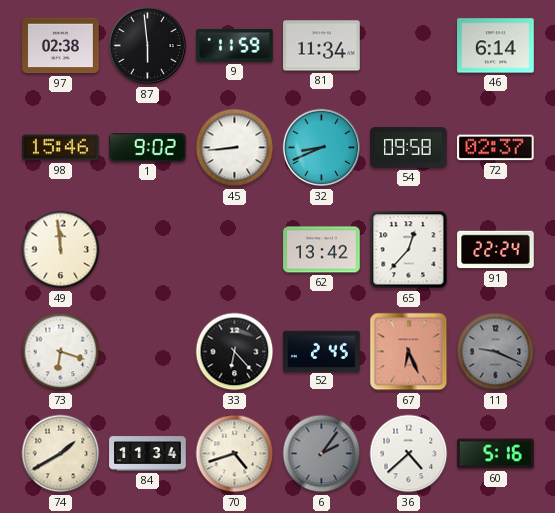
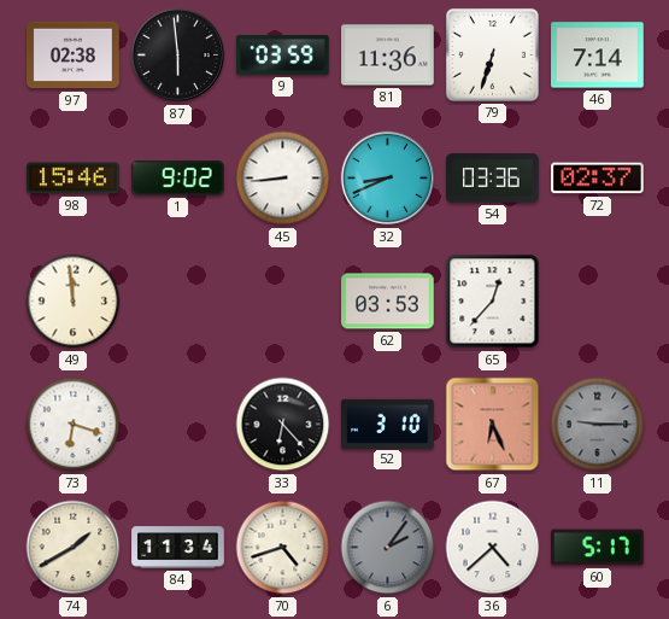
9: 11:59 -> 03:59
81: 11:34 -> 11:36
79: none -> 6:33
46: 6:14 -> 7:14
54: 09:58 -> 03:36
62: 13:42 -> 03:53
91: 22:24 -> none
52: 2:45 -> 3:10
11: 9:19 -> 9:15
60: 5:16 -> 5:17
